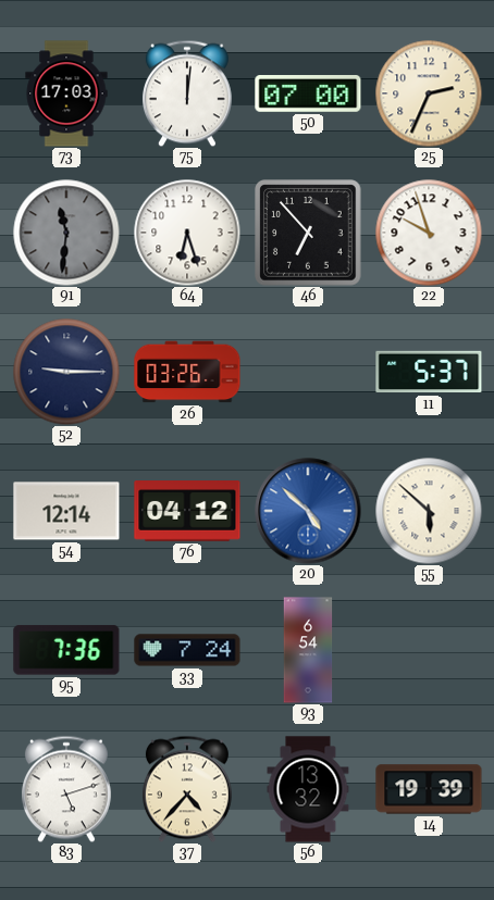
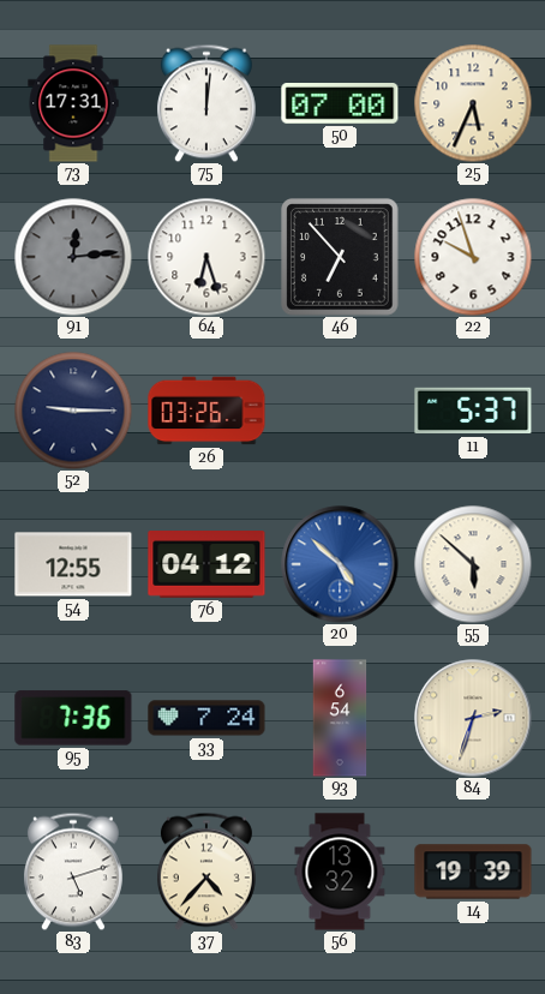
73: 17:03 -> 17:31
25: 2:34 -> 5:34
91: 11:31 -> 12:14
54: 12:14 -> 12:55
84: none -> 2:33
